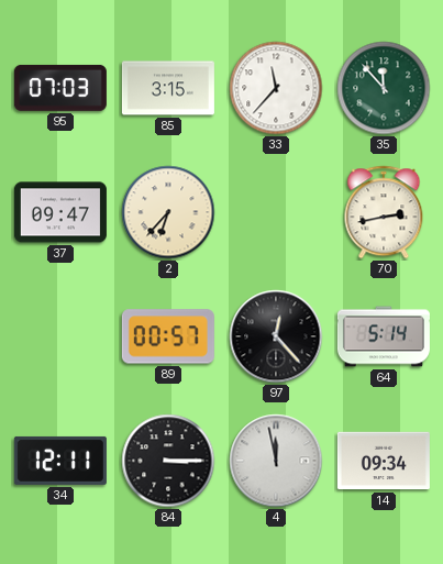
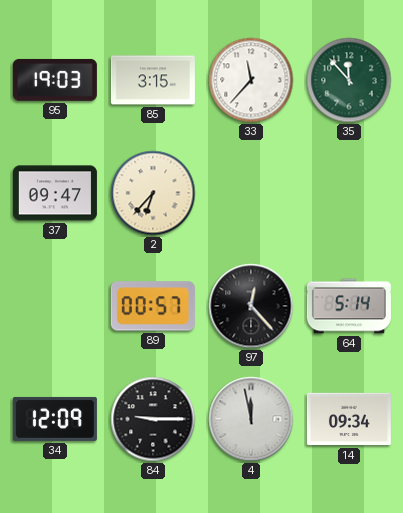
95: 07:03 -> 19:03
70: 2:43 -> none
34: 12:11 -> 12:09
84: 3:15 -> 9:15
